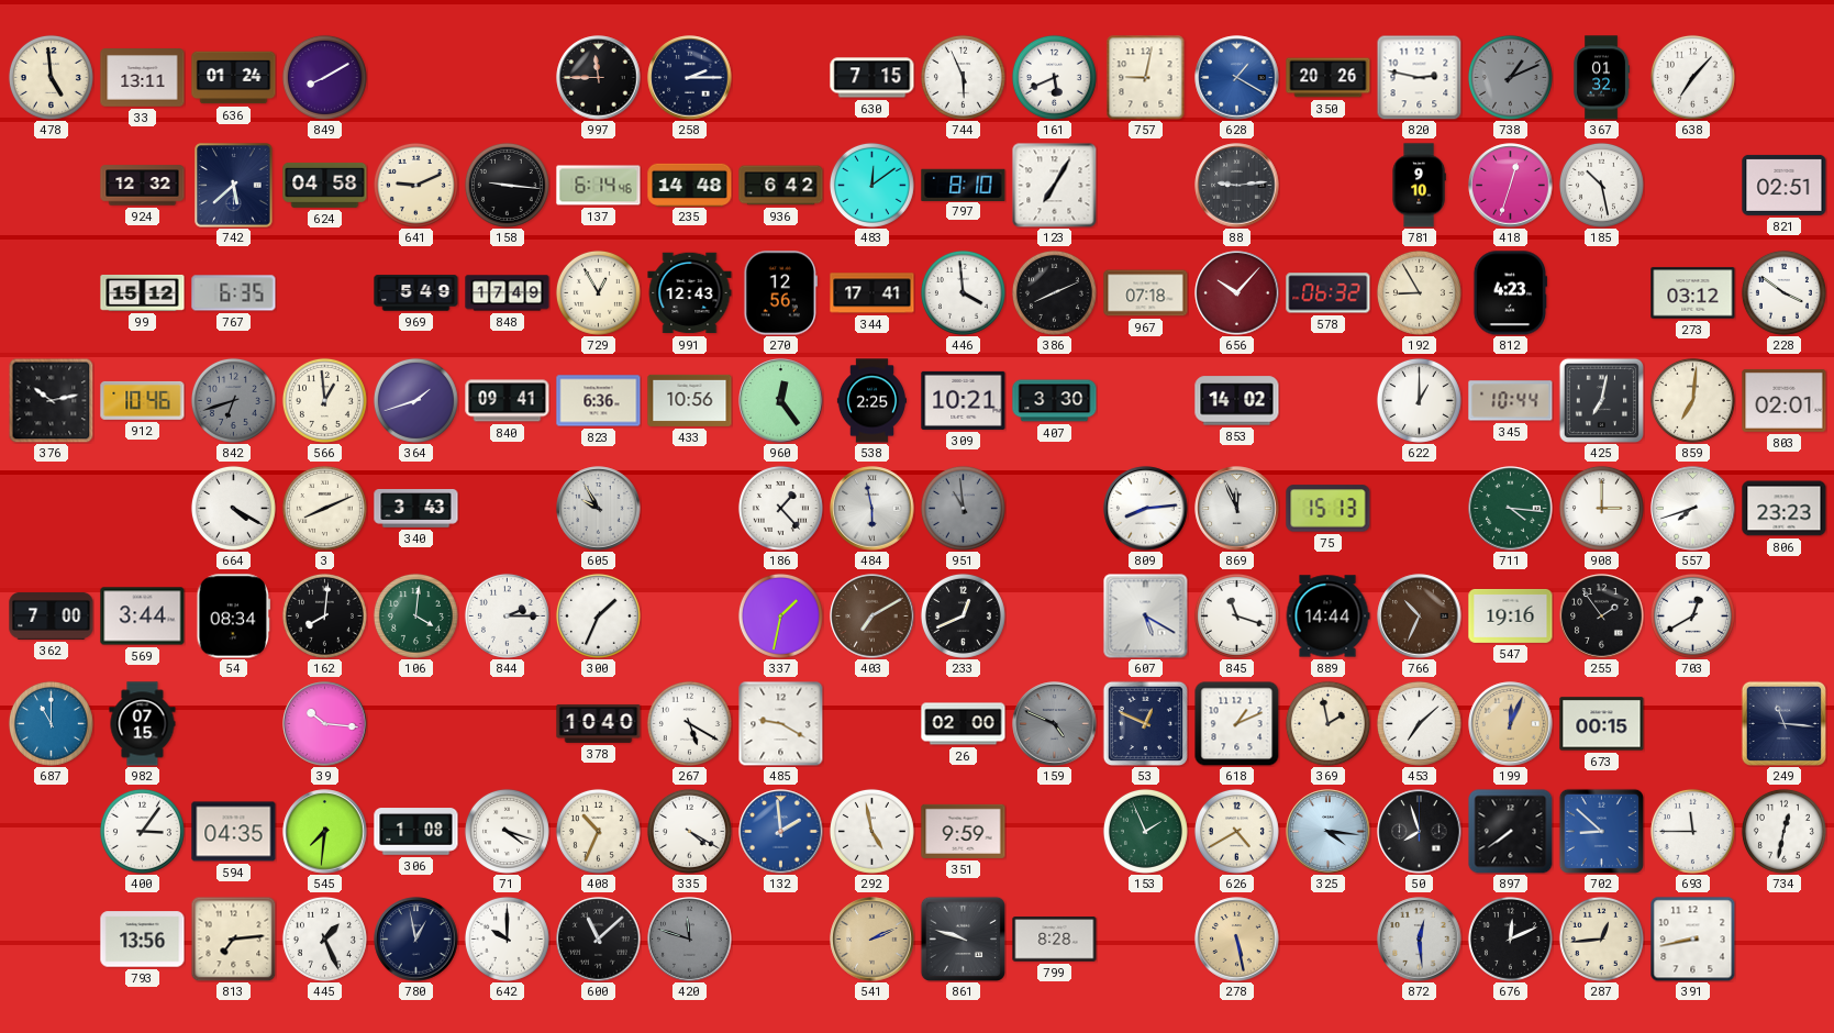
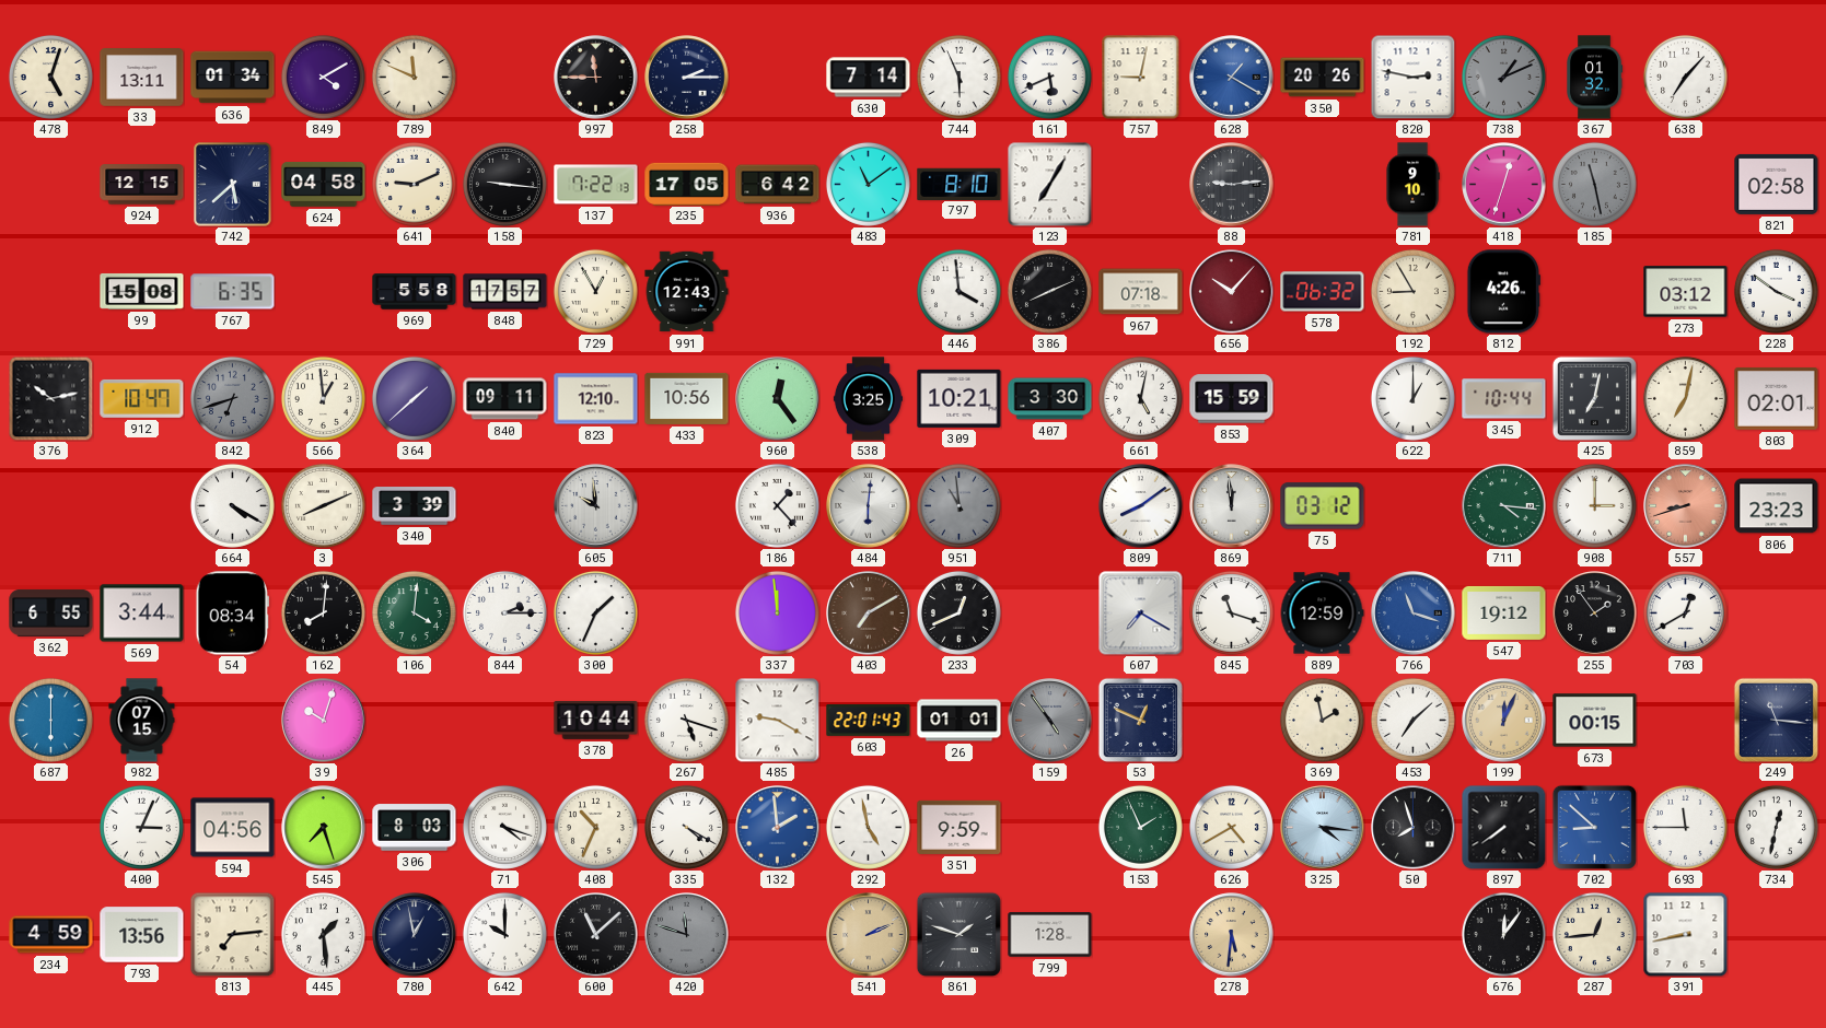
478: 4:59 -> 5:03
636: 01:24 -> 01:34
849: 8:10 -> 4:10
789: none -> 11:49
630: 7:15 -> 7:14
924: 12:32 -> 12:15
137: 6:14 -> 7:22
235: 14:48 -> 17:05
483: 12:09 -> 11:09
185: 10:28 -> 11:28
185 dial: white -> grey
821: 02:51 -> 02:58
99: 15:12 -> 15:08
969: 5:49 -> 5:58
848: 17:49 -> 17:57
270: 12:56 -> none
344: 17:41 -> none
812: 4:23 -> 4:26
912: 10:46 -> 10:47
364: 1:42 -> 1:38
840: 09:41 -> 09:11
823: 6:36 -> 12:10
538: 2:25 -> 3:25
661: none -> 5:02
853: 14:02 -> 15:59
859: 7:01 -> 7:02
340: 3:43 -> 3:39
605: 9:55 -> 9:59
484: 5:58 -> 6:01
809: 8:14 -> 8:09
869: 11:56 -> 11:59
75: 15:13 -> 03:12
557: 7:42 -> 8:42
557 dial: white -> salmon
362: 7:00 -> 6:55
337: 1:32 -> 11:59
607: 5:20 -> 7:20
889: 14:44 -> 12:59
766: 10:34 -> 11:18
766 dial: brown -> blue
547: 19:16 -> 19:12
687: 11:00 -> 6:00
39: 10:16 -> 10:03
378: 10:40 -> 10:44
267: 5:20 -> 5:18
603: none -> 22:01
26: 02:00 -> 01:01
159: 4:49 -> 4:54
618: 1:11 -> none
400: 3:06 -> 3:04
594: 04:35 -> 04:56
545: 7:31 -> 7:27
306: 1:08 -> 8:03
234: none -> 4:59
445: 1:26 -> 1:29
861: 9:48 -> 1:48
799: 8:28 -> 1:28
278: 5:28 -> 5:31
872: 12:29 -> none
676: 12:11 -> 12:06
